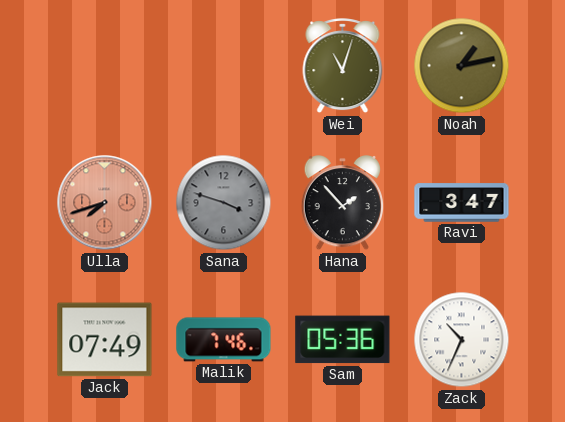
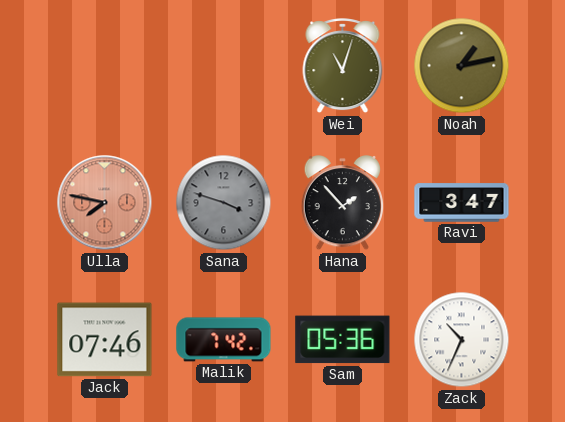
Ulla: 7:42 -> 7:47
Jack: 07:49 -> 07:46
Malik: 7:46 -> 7:42
